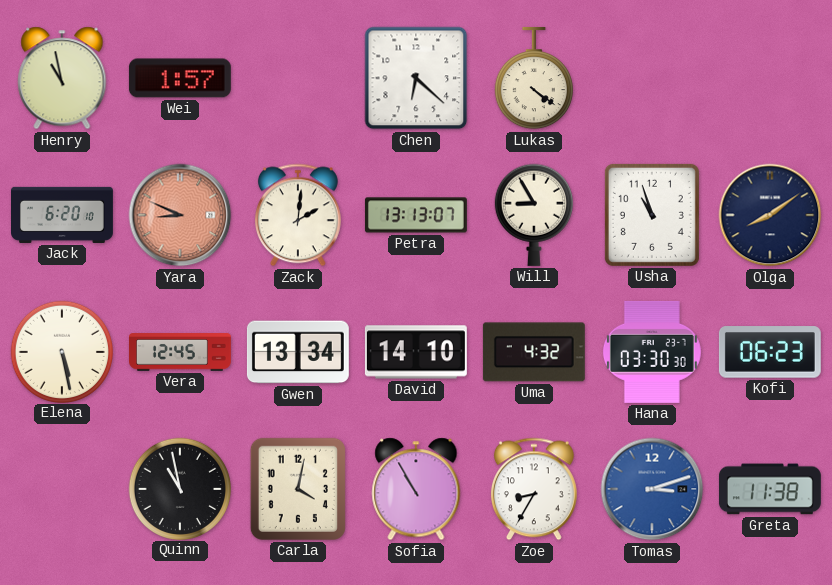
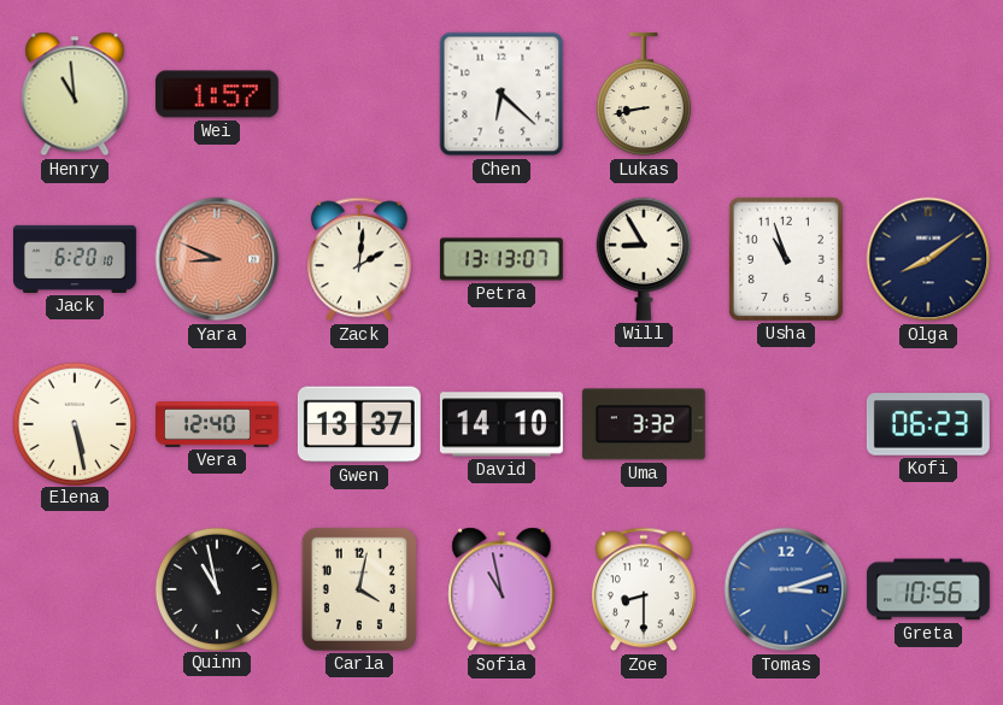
Henry: 10:58 -> 10:59
Lukas: 4:21 -> 8:43
Vera: 12:45 -> 12:40
Gwen: 13:34 -> 13:37
Uma: 4:32 -> 3:32
Hana: 03:30 -> none
Sofia: 10:55 -> 10:58
Zoe: 8:35 -> 8:30
Greta: 11:38 -> 10:56
